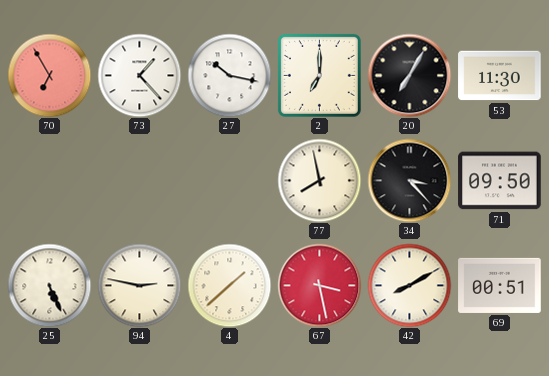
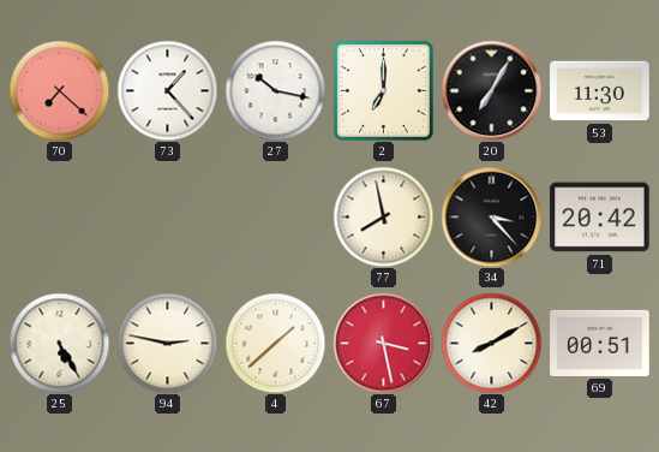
70: 6:55 -> 7:22
71: 09:50 -> 20:42
25: 5:26 -> 5:25
